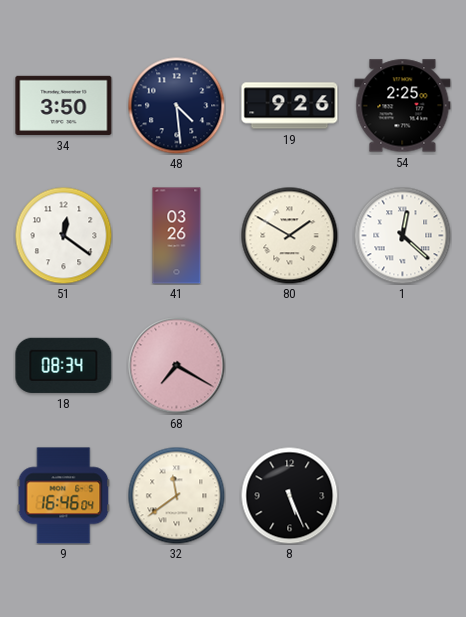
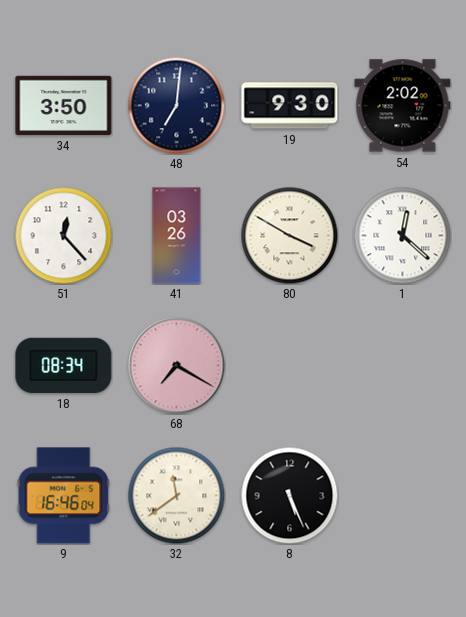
48: 4:29 -> 7:01
19: 9:26 -> 9:30
54: 2:25 -> 2:02
51: 12:21 -> 12:23
80: 1:50 -> 3:50
